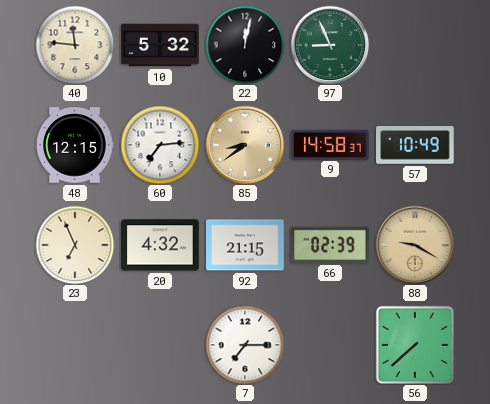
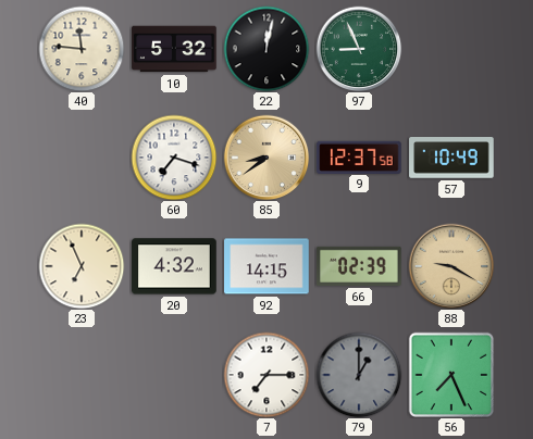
48: 12:15 -> none
60: 7:14 -> 7:18
9: 14:58 -> 12:37
92: 21:15 -> 14:15
79: none -> 1:00
56: 7:38 -> 7:26
